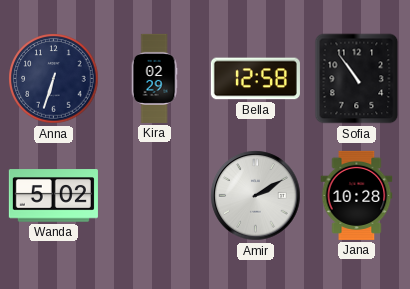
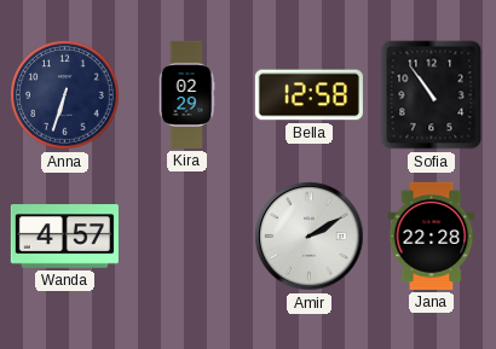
Wanda: 5:02 -> 4:57
Jana: 10:28 -> 22:28
